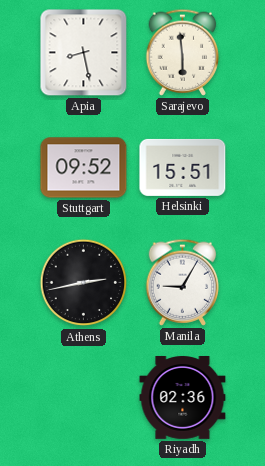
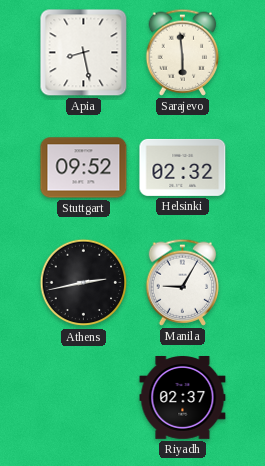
Helsinki: 15:51 -> 02:32
Riyadh: 02:36 -> 02:37
